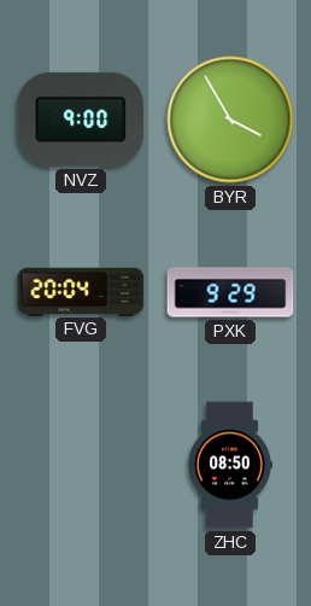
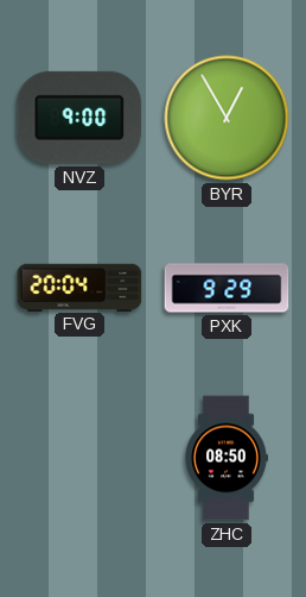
BYR: 3:55 -> 12:55
